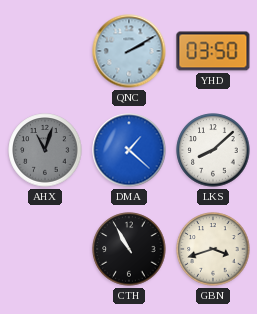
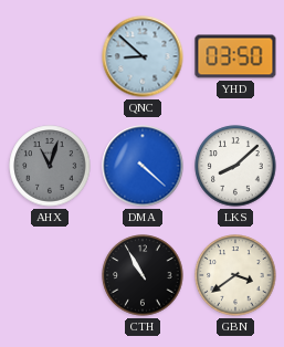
QNC: 2:10 -> 8:52
DMA: 1:22 -> 4:22
GBN: 3:42 -> 3:39
